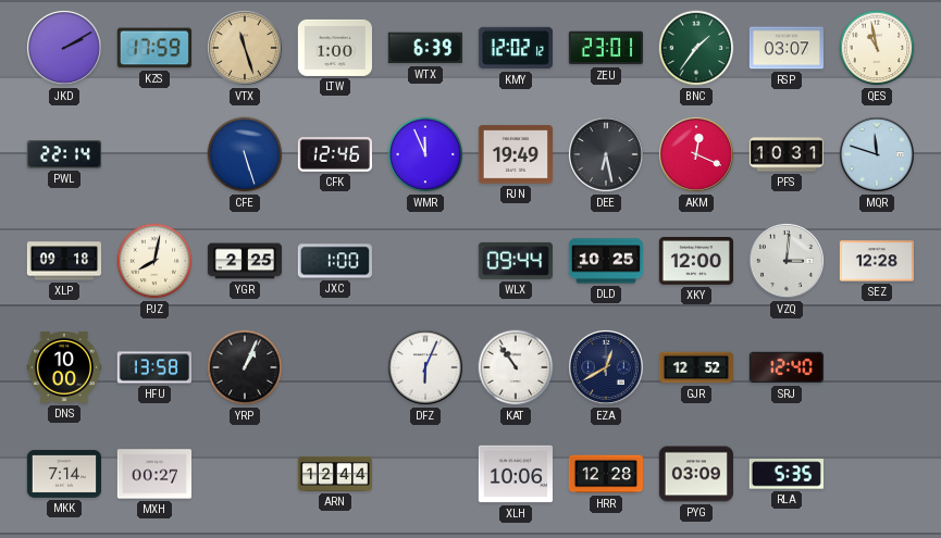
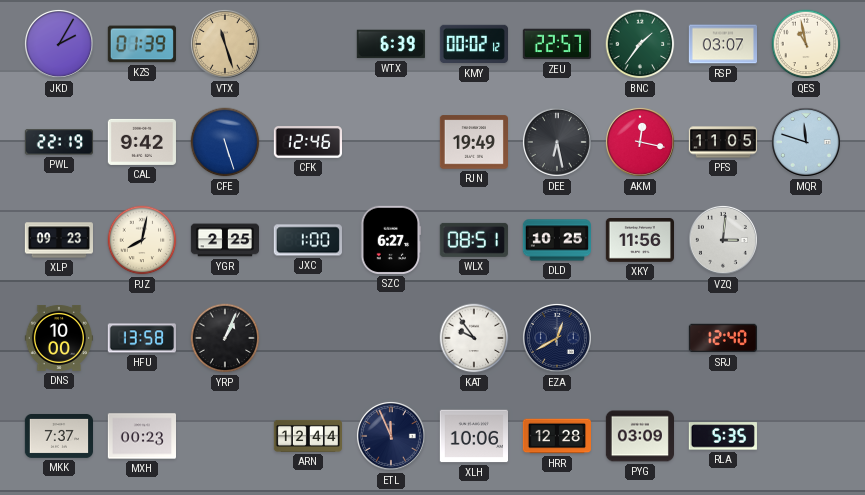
JKD: 2:10 -> 2:05
KZS: 17:59 -> 01:39
LTW: 1:00 -> none
KMY: 12:02 -> 00:02
ZEU: 23:01 -> 22:57
PWL: 22:14 -> 22:19
CAL: none -> 9:42
WMR: 11:56 -> none
AKM: 12:19 -> 12:17
PFS: 10:31 -> 11:05
XLP: 09:18 -> 09:23
SZC: none -> 6:27
WLX: 09:44 -> 08:51
XKY: 12:00 -> 11:56
SEZ: 12:28 -> none
DFZ: 6:04 -> none
KAT: 10:54 -> 9:54
GJR: 12:52 -> none
MKK: 7:14 -> 7:37
MXH: 00:27 -> 00:23
ETL: none -> 11:56
